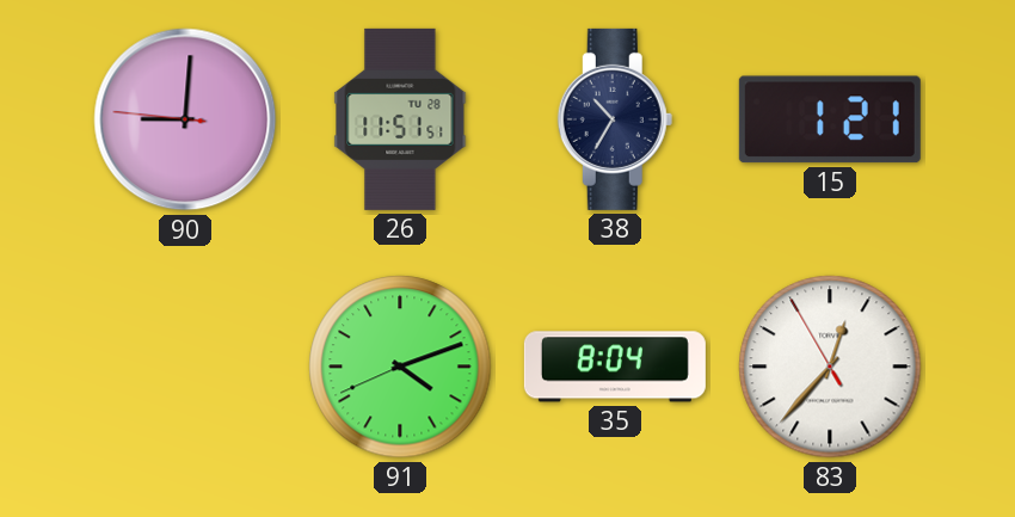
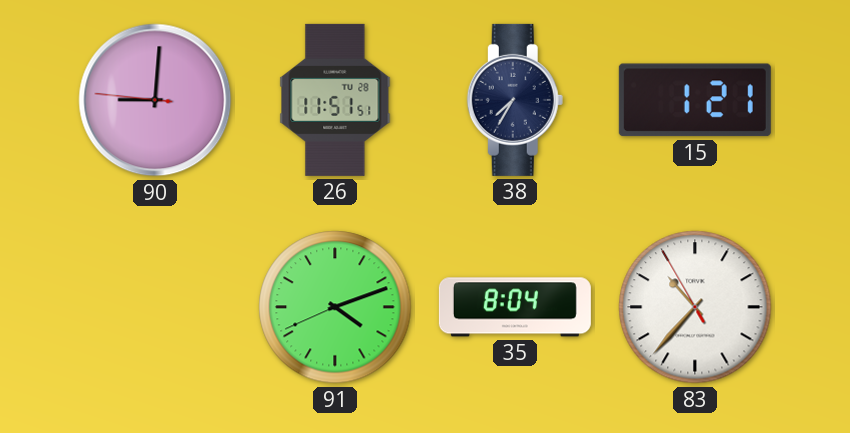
38: 10:35 -> 7:35
83: 12:36 -> 10:36
